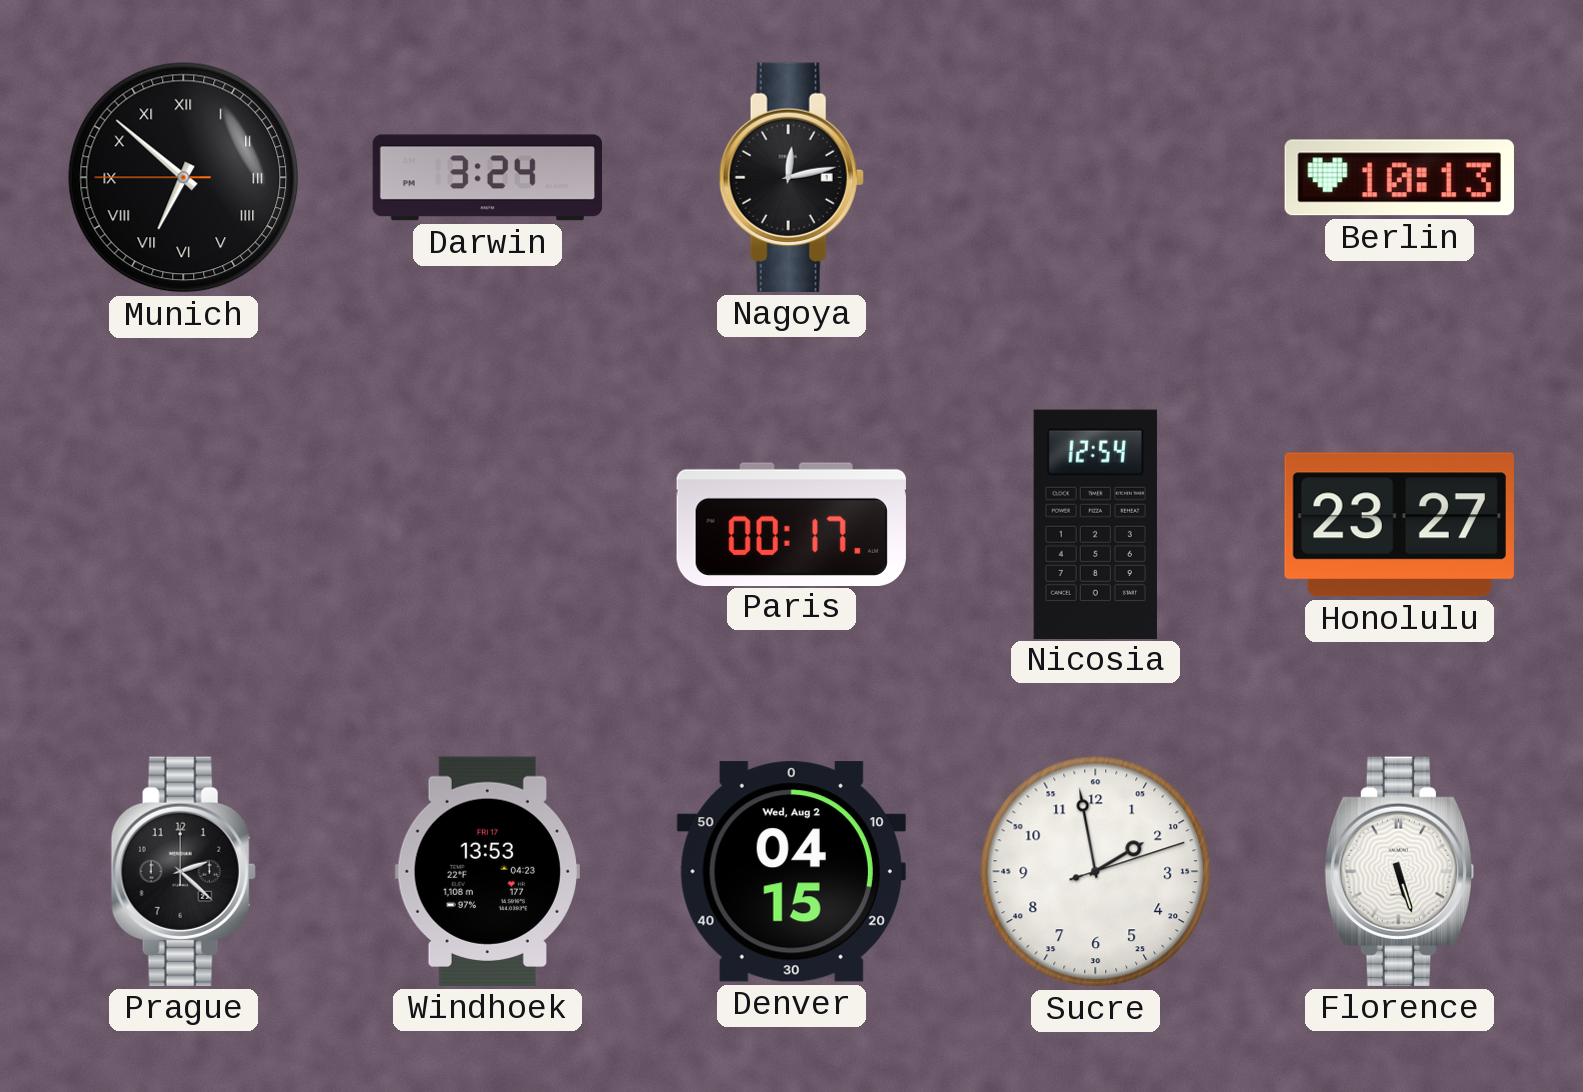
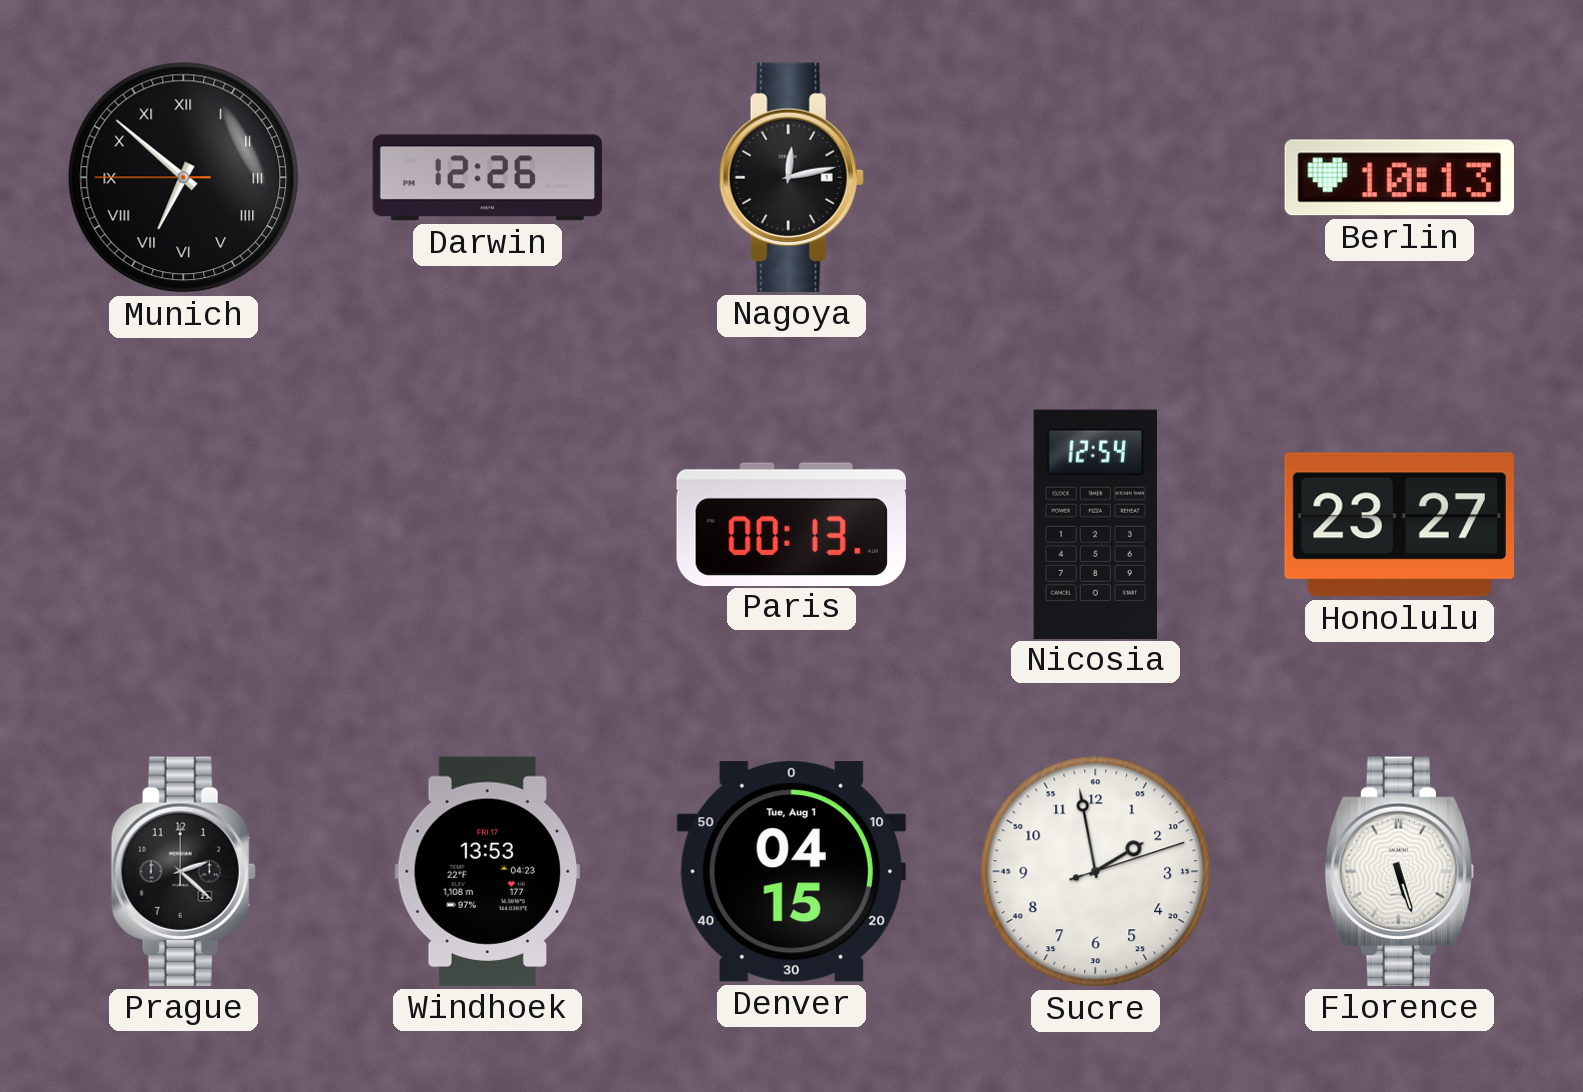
Darwin: 3:24 -> 12:26
Paris: 00:17 -> 00:13
Denver date: Wed, Aug 2 -> Tue, Aug 1
